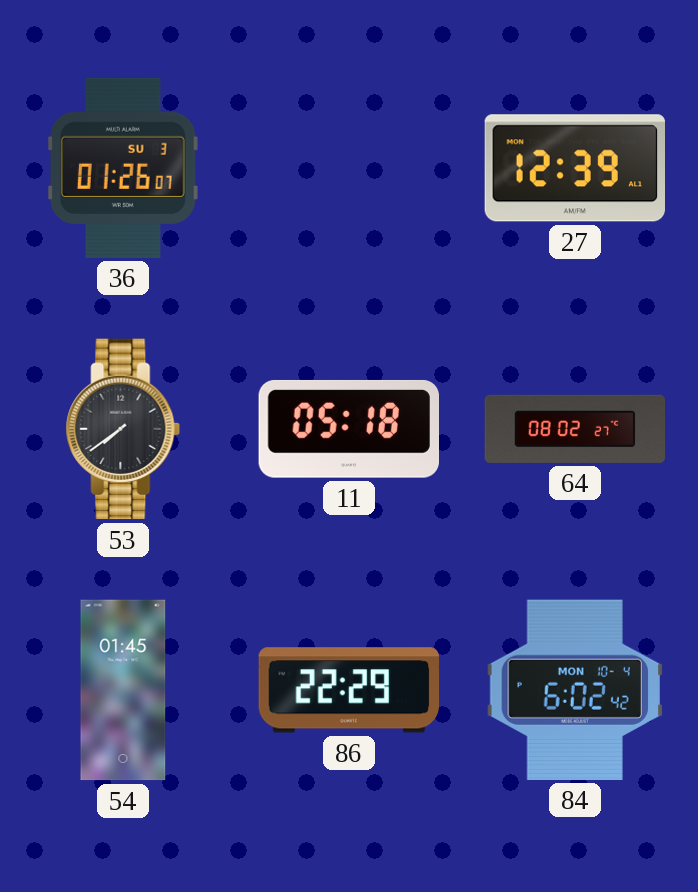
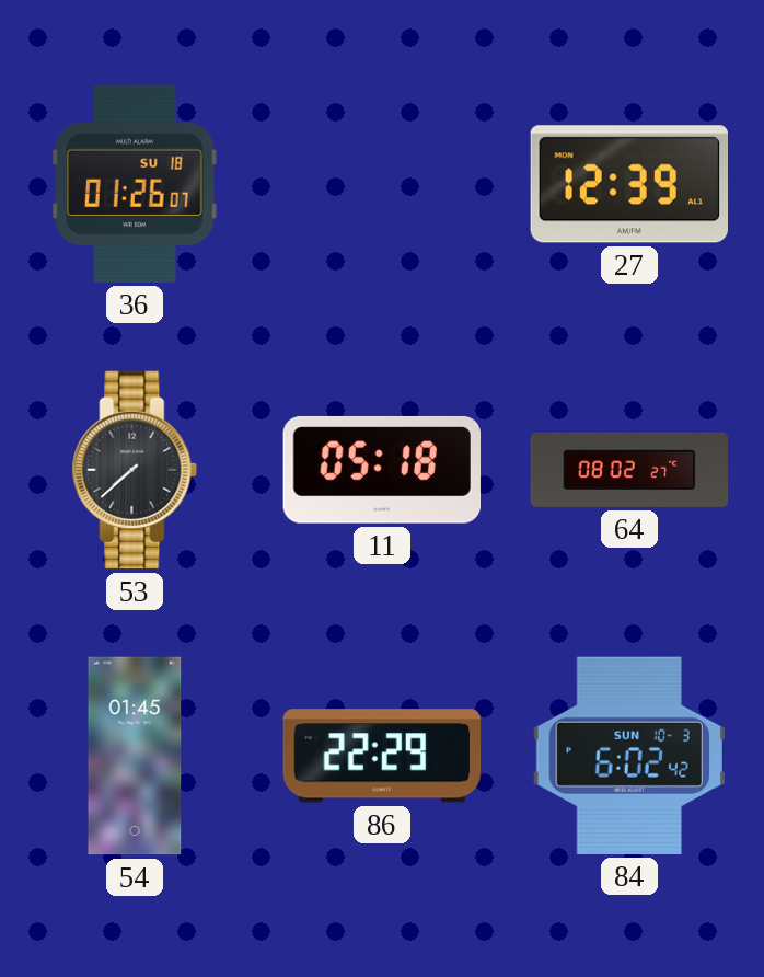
36 date: SU 3 -> SU 18
53: 7:39 -> 7:38
84 date: MON 10-4 -> SUN 10-3
